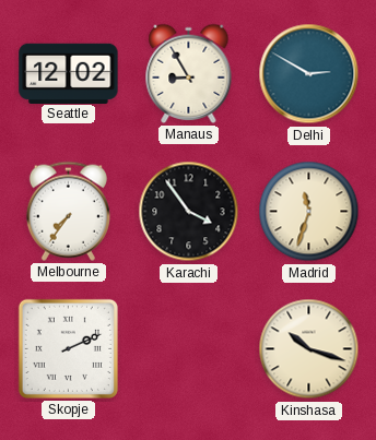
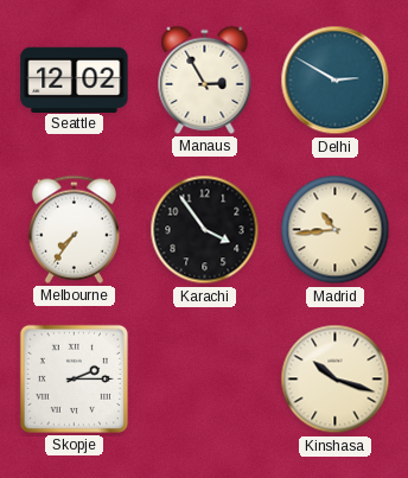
Manaus: 8:55 -> 2:55
Madrid: 11:33 -> 10:44
Skopje: 2:11 -> 2:15
